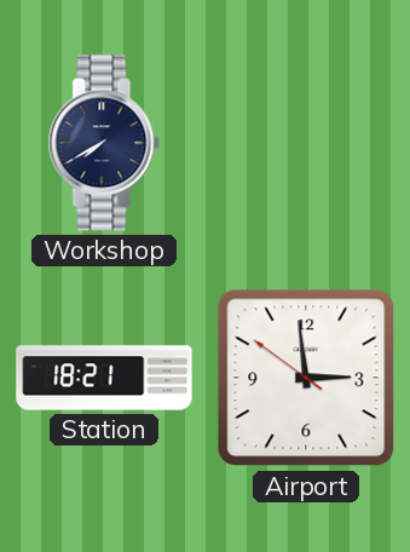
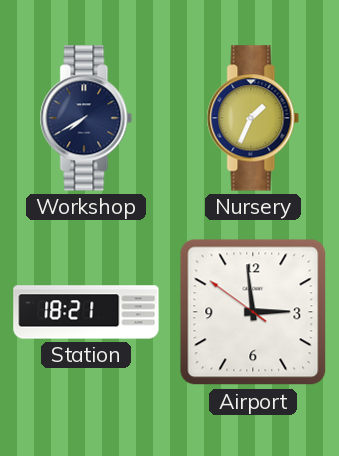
Nursery: none -> 1:34
